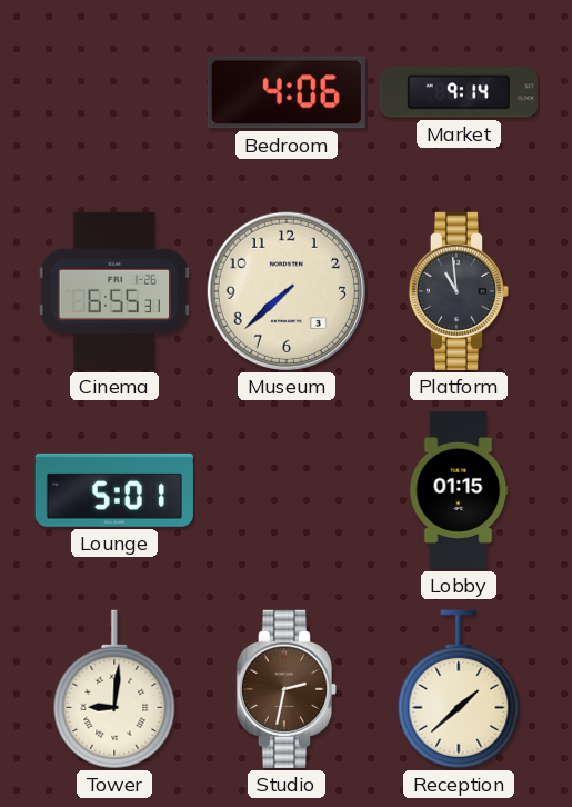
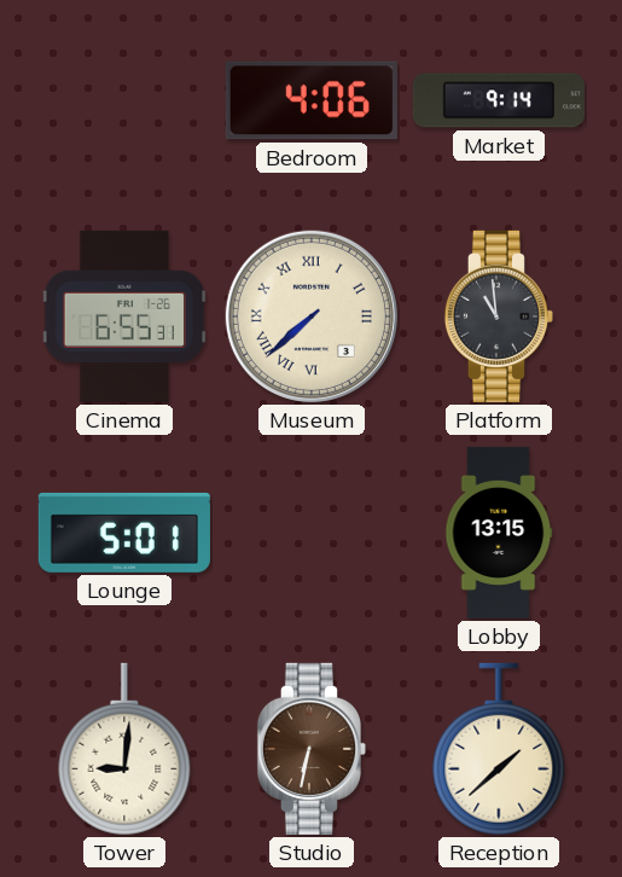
Museum numerals: Arabic -> Roman
Lobby: 01:15 -> 13:15
Studio: 2:32 -> 6:32
